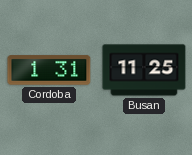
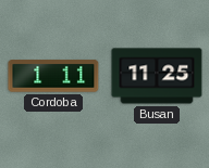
Cordoba: 1:31 -> 1:11
